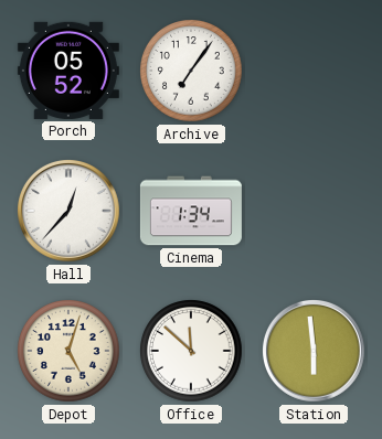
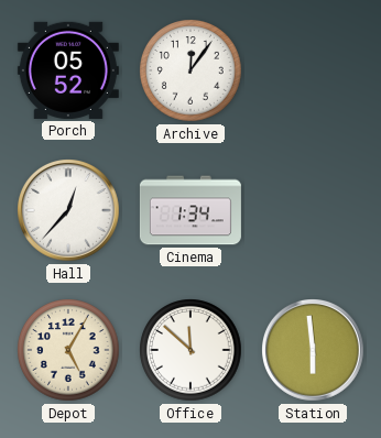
Archive: 7:06 -> 12:06
Depot: 5:03 -> 5:05
